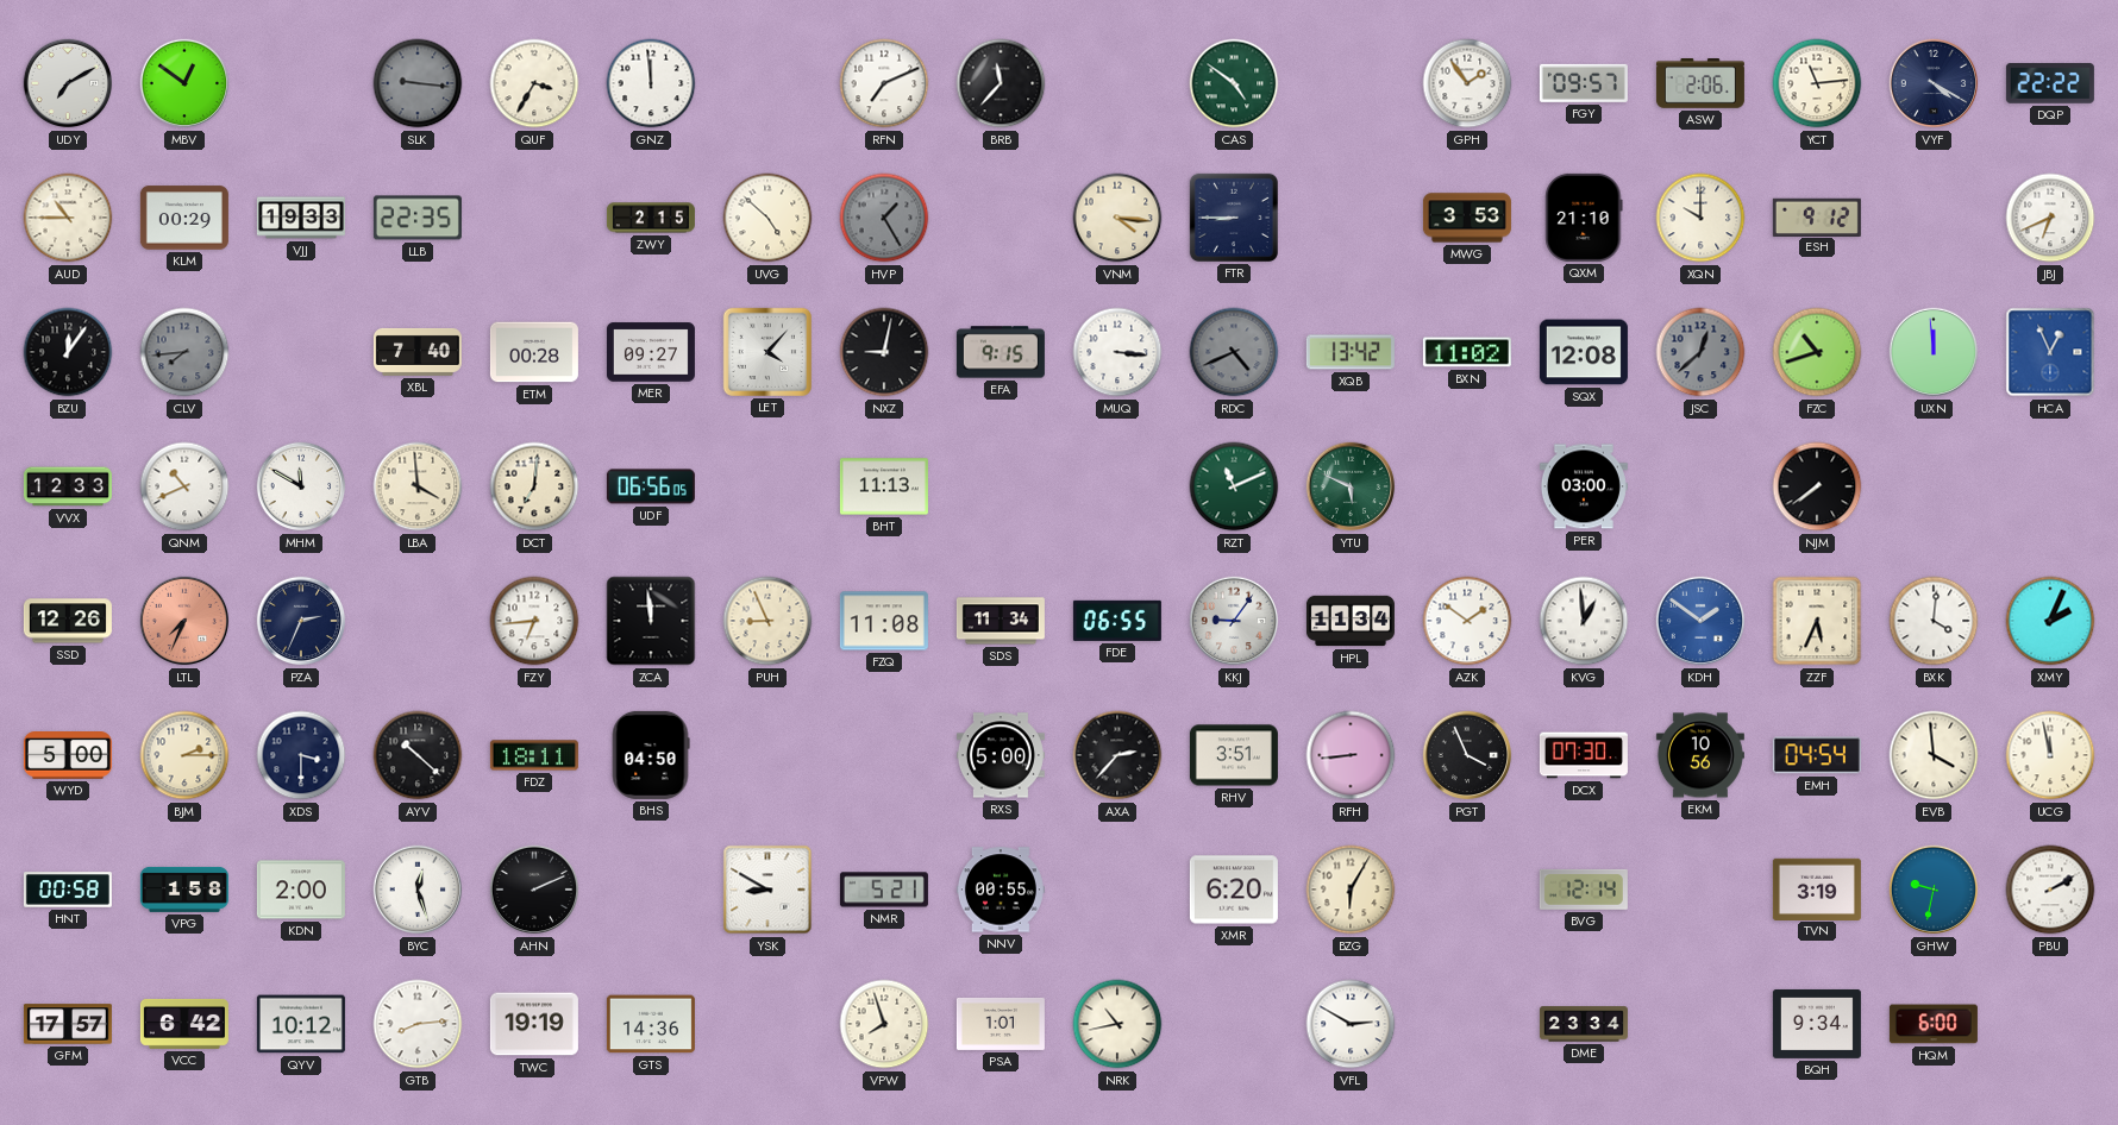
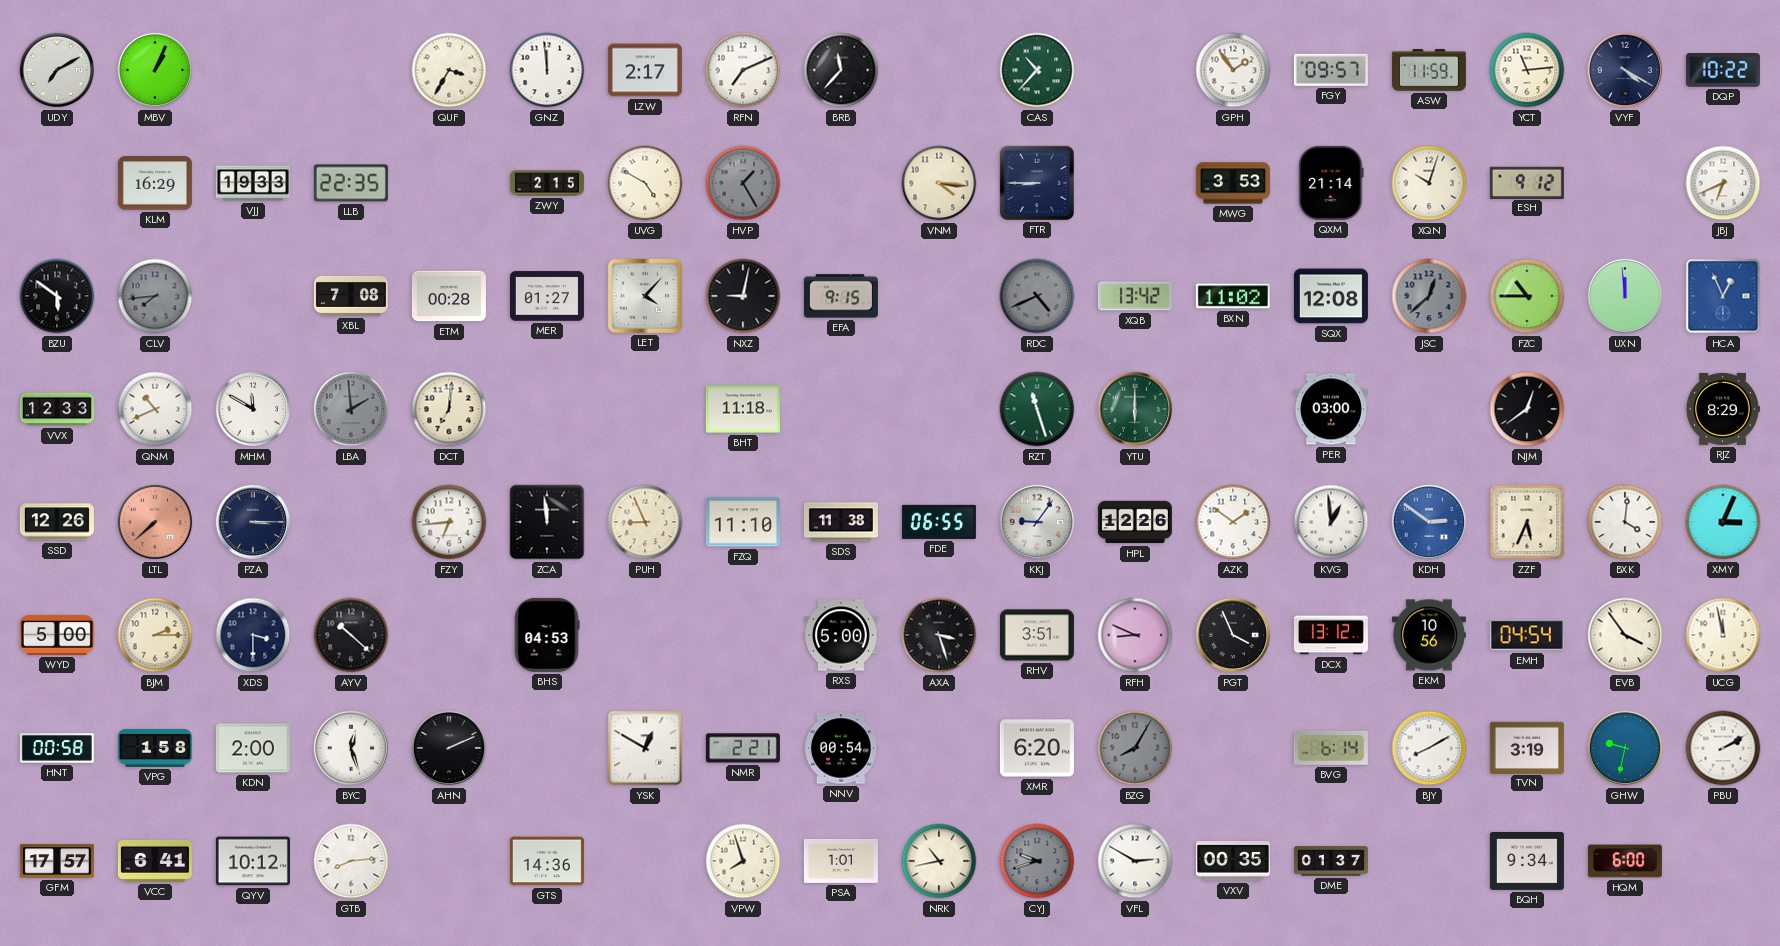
MBV: 12:51 -> 1:04
SLK: 9:16 -> none
LZW: none -> 2:17
CAS: 4:51 -> 10:37
ASW: 2:06 -> 11:59
DQP: 22:22 -> 10:22
AUD: 10:45 -> none
KLM: 00:29 -> 16:29
UVG: 4:52 -> 4:50
QXM: 21:10 -> 21:14
XQN: 10:00 -> 10:03
BZU: 12:06 -> 5:51
XBL: 7:40 -> 7:08
MER: 09:27 -> 01:27
MUQ: 3:16 -> none
FZC: 10:42 -> 10:45
LBA: 3:59 -> 1:59
LBA dial: cream -> grey
UDF: 06:56 -> none
BHT: 11:13 -> 11:18
RZT: 11:11 -> 11:27
YTU: 5:49 -> 6:00
NJM: 7:39 -> 12:39
RJZ: none -> 8:29
LTL: 7:34 -> 7:38
PZA: 2:34 -> 3:15
FZQ: 11:08 -> 11:10
SDS: 11:34 -> 11:38
HPL: 11:34 -> 12:26
KDH: 1:51 -> 2:51
XMY: 2:04 -> 3:04
FDZ: 18:11 -> none
BHS: 04:50 -> 04:53
AXA: 2:37 -> 3:27
RFH: 8:44 -> 8:49
DCX: 07:30 -> 13:12
EVB: 3:59 -> 3:54
YSK: 8:50 -> 12:50
NMR: 5:21 -> 2:21
NNV: 00:55 -> 00:54
BZG: 6:05 -> 8:05
BZG dial: cream -> grey
BVG: 12:14 -> 6:14
BJY: none -> 8:10
VCC: 6:42 -> 6:41
TWC: 19:19 -> none
CYJ: none -> 9:42
VXV: none -> 00:35
DME: 23:34 -> 01:37
